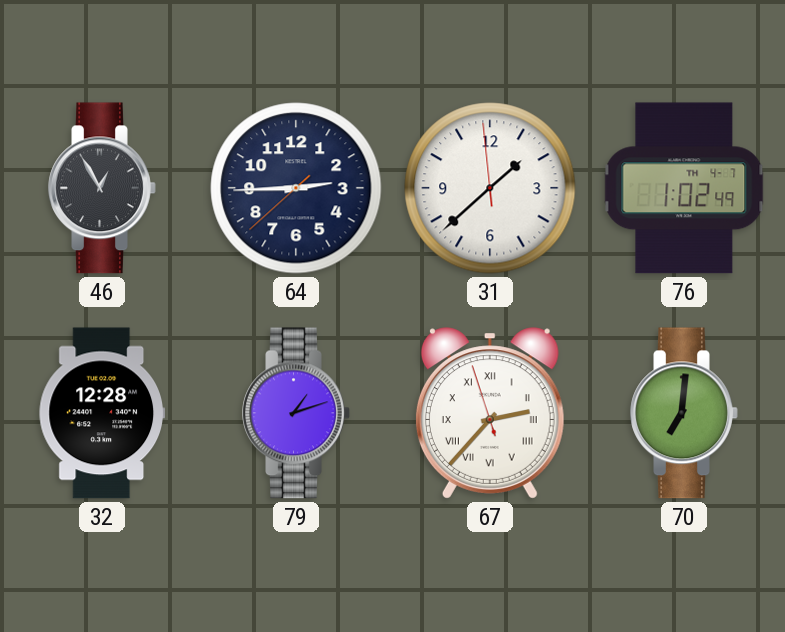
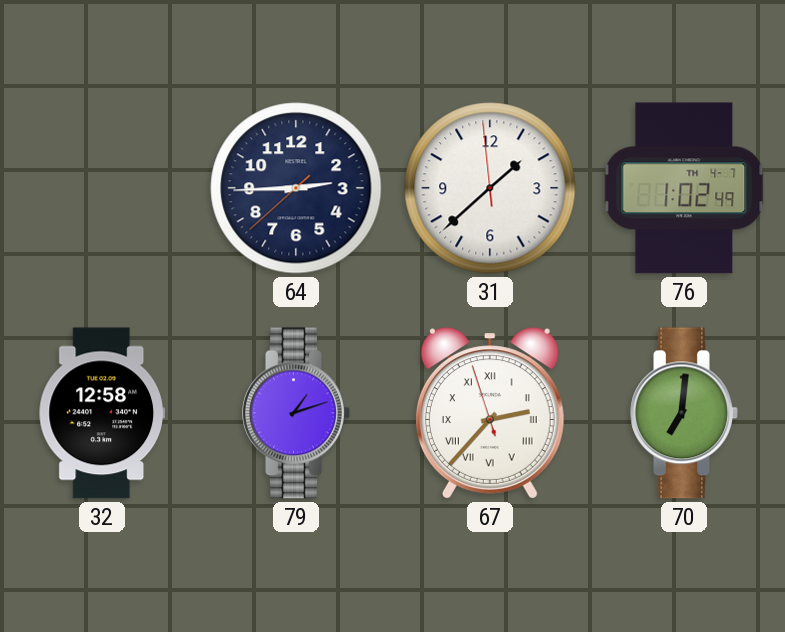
46: 12:55 -> none
32: 12:28 -> 12:58
